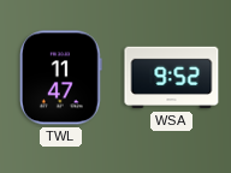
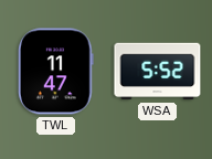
WSA: 9:52 -> 5:52
